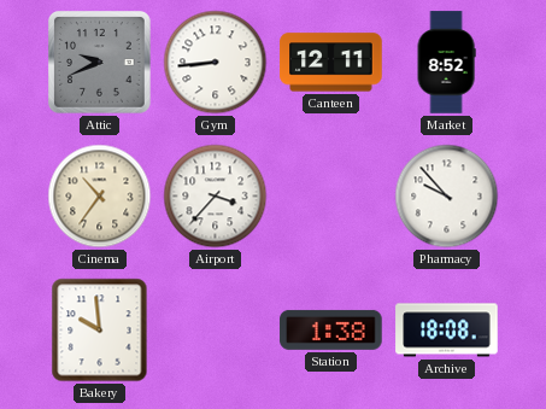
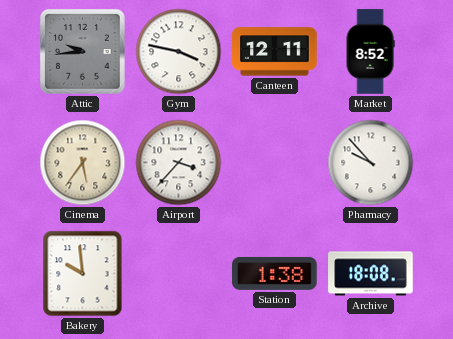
Attic: 9:41 -> 9:44
Gym: 8:44 -> 3:47
Cinema: 10:36 -> 5:36
